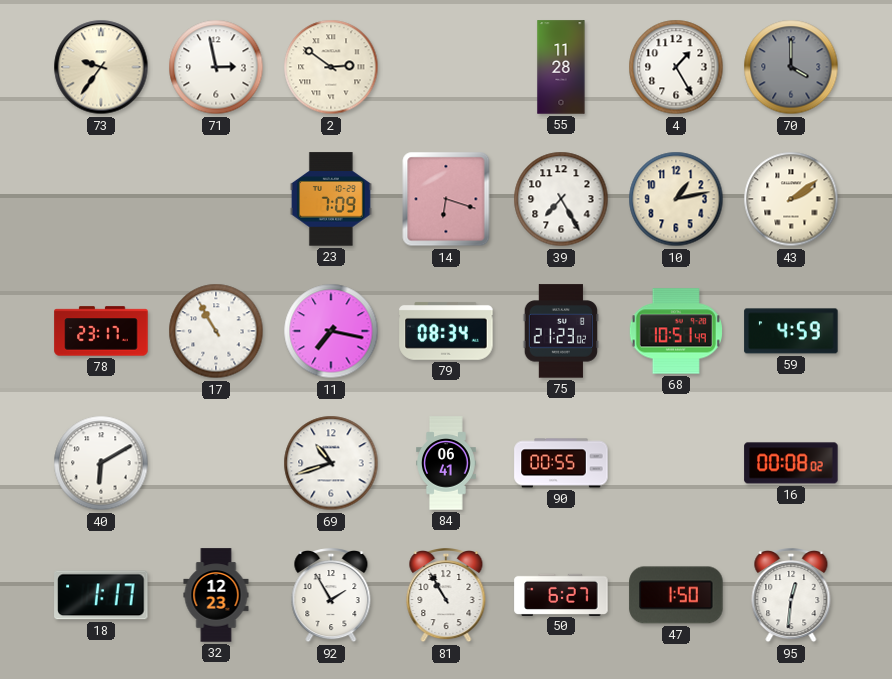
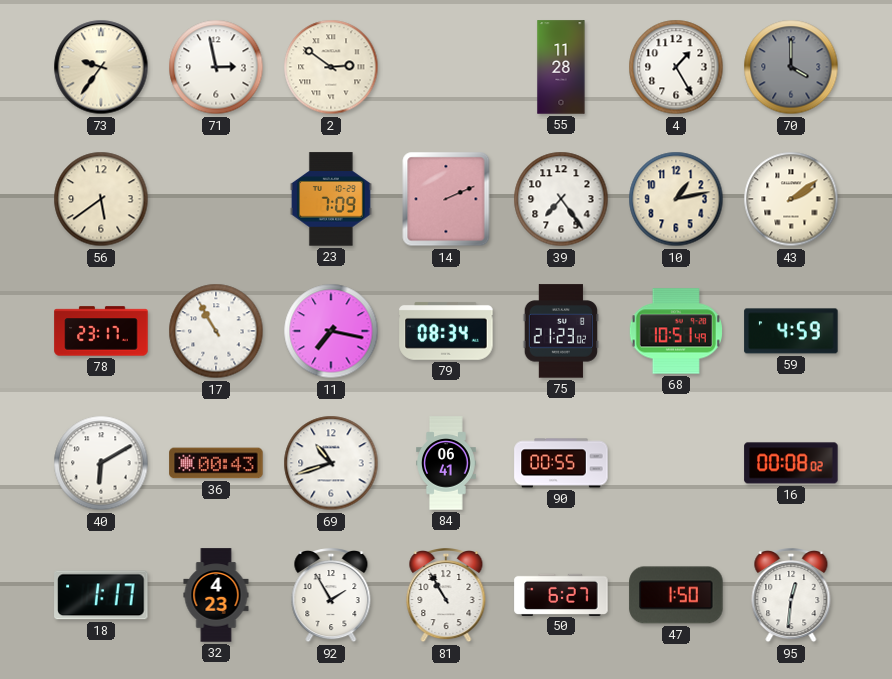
56: none -> 5:39
14: 6:18 -> 2:11
39: 7:25 -> 7:24
36: none -> 00:43
32: 12:23 -> 4:23
